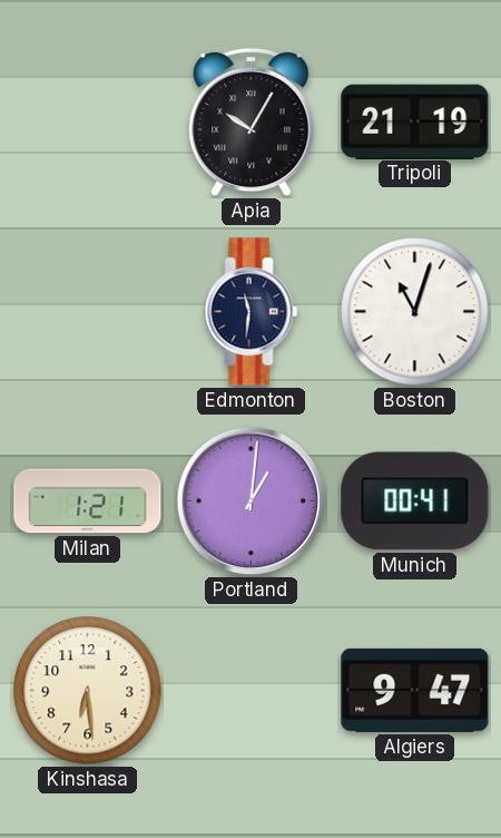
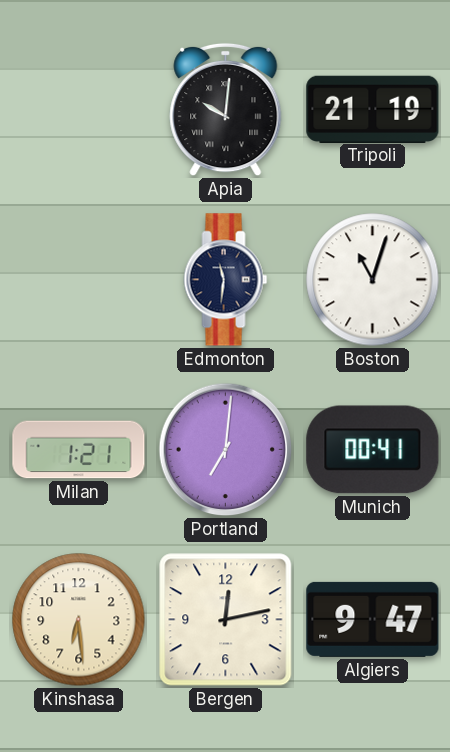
Apia: 10:05 -> 10:01
Portland: 1:01 -> 7:01
Bergen: none -> 12:13
